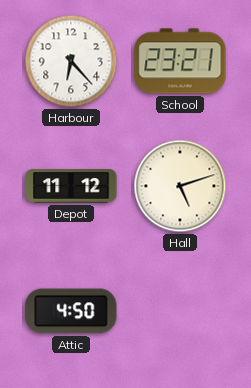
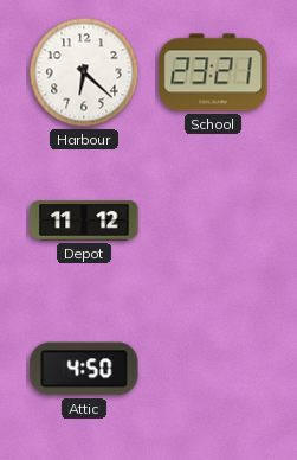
Harbour: 6:23 -> 6:22
Hall: 5:12 -> none
